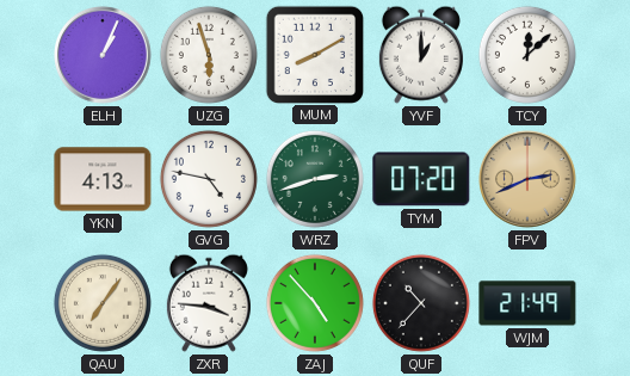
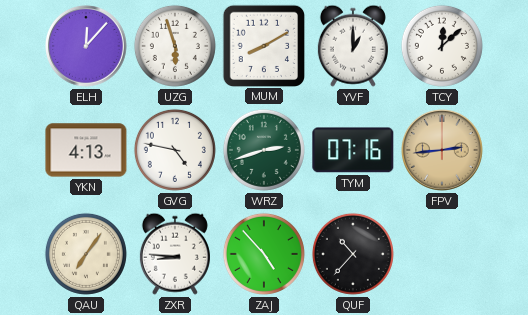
ELH: 1:04 -> 12:07
TYM: 07:20 -> 07:16
FPV: 2:41 -> 2:44
ZXR: 3:46 -> 8:46
WJM: 21:49 -> none
